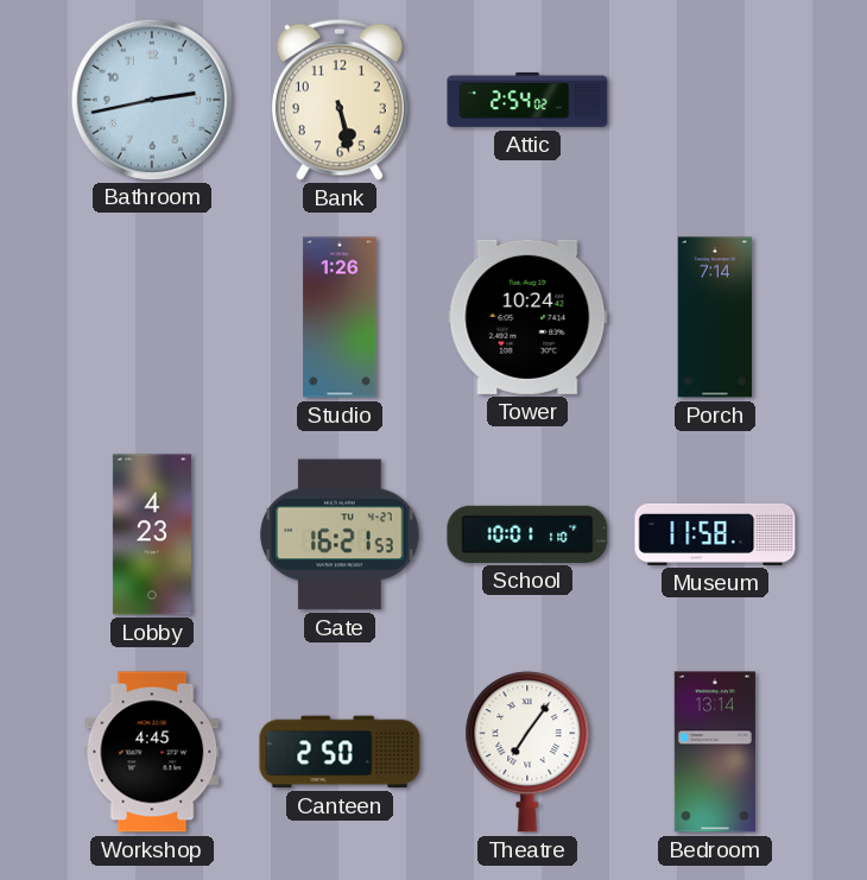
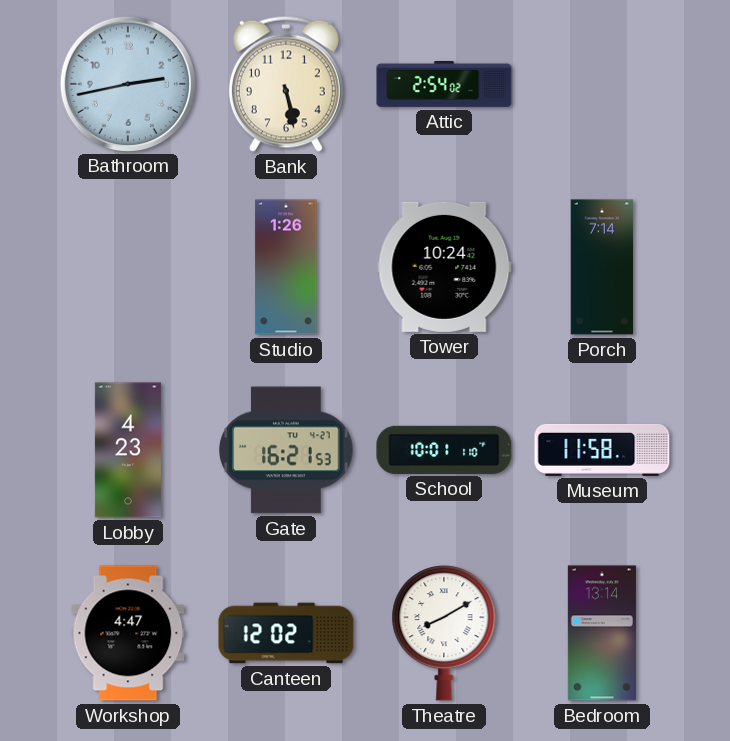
Workshop: 4:45 -> 4:47
Canteen: 2:50 -> 12:02
Theatre: 7:06 -> 8:10
